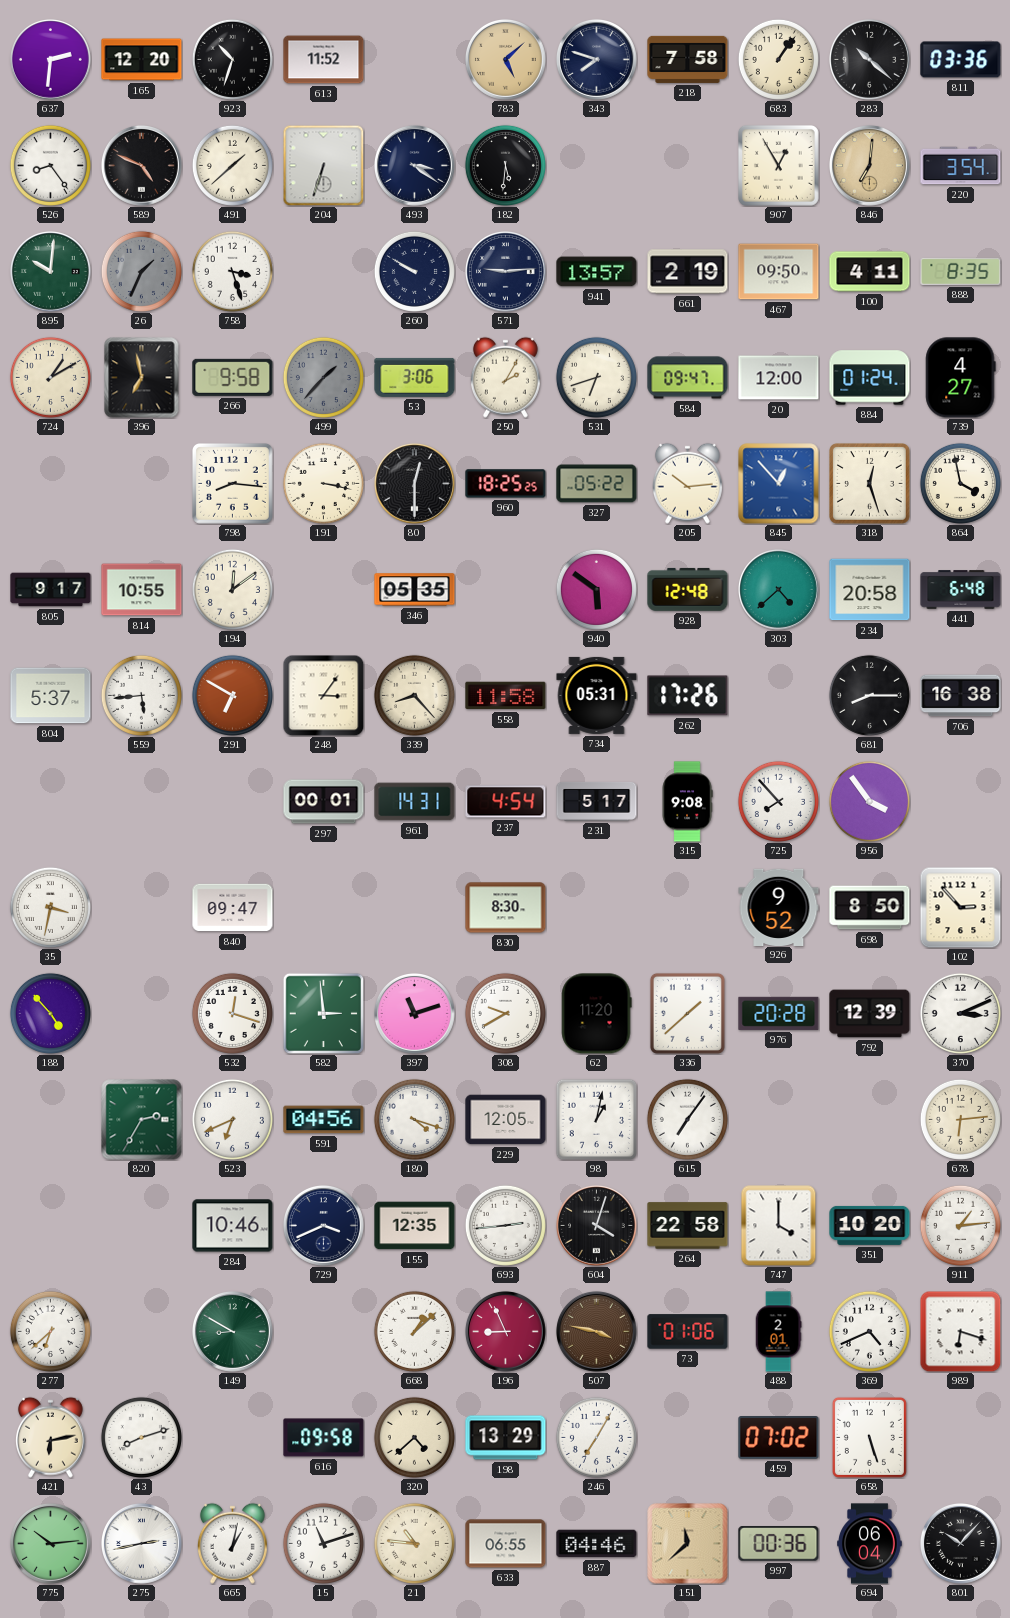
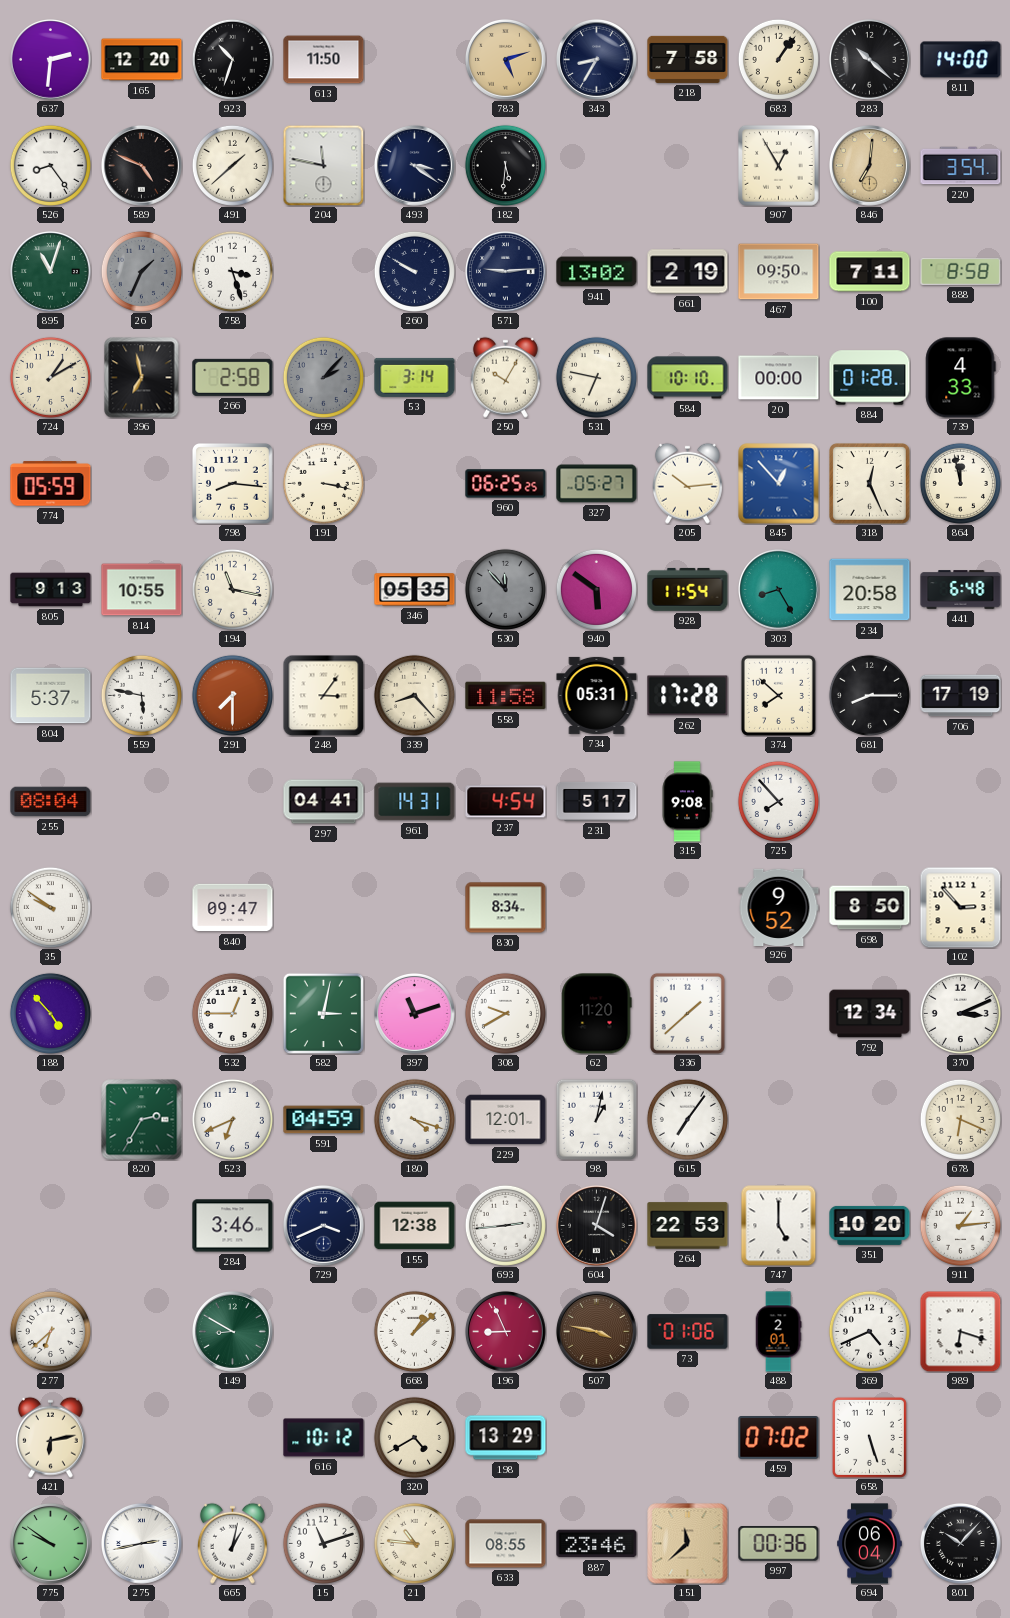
613: 11:52 -> 11:50
783: 5:08 -> 5:12
343: 7:48 -> 8:35
811: 03:36 -> 14:00
204: 6:33 -> 11:47
895: 10:01 -> 11:03
941: 13:57 -> 13:02
100: 4:11 -> 7:11
888: 8:35 -> 8:58
266: 9:58 -> 2:58
499: 1:37 -> 2:07
53: 3:06 -> 3:14
250: 2:05 -> 10:05
531: 6:42 -> 6:47
584: 09:47 -> 10:10
20: 12:00 -> 00:00
884: 01:24 -> 01:28
739: 4:27 -> 4:33
774: none -> 05:59
80: 12:30 -> none
960: 18:25 -> 06:25
327: 05:22 -> 05:27
318: 12:27 -> 12:26
864: 3:58 -> 11:58
805: 9:17 -> 9:13
194: 12:09 -> 11:17
530: none -> 11:53
928: 12:48 -> 11:54
303: 4:38 -> 8:25
559: 5:44 -> 5:47
291: 6:50 -> 7:30
262: 17:26 -> 17:28
374: none -> 7:52
706: 16:38 -> 17:19
255: none -> 08:04
297: 00:01 -> 04:41
956: 3:54 -> none
35: 3:32 -> 9:51
830: 8:30 -> 8:34
532: 12:18 -> 12:45
582: 2:59 -> 3:02
976: 20:28 -> none
792: 12:39 -> 12:34
591: 04:56 -> 04:59
229: 12:05 -> 12:01
678: 6:14 -> 6:19
284: 10:46 -> 3:46
155: 12:35 -> 12:38
264: 22:58 -> 22:53
747: 4:00 -> 5:00
43: 8:12 -> none
616: 09:58 -> 10:12
320: 4:38 -> 4:40
246: 7:05 -> none
775: 10:14 -> 9:51
633: 06:55 -> 08:55
887: 04:46 -> 23:46
